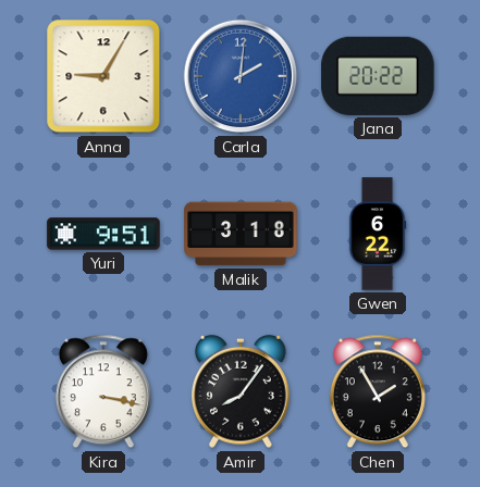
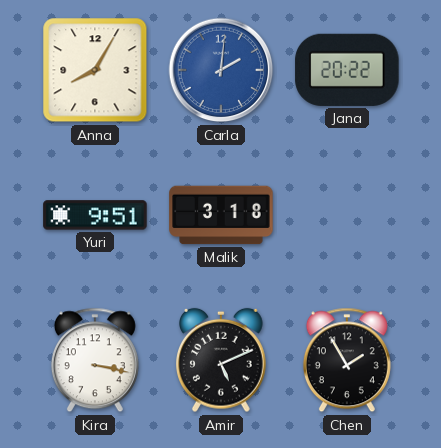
Anna: 9:05 -> 8:05
Gwen: 6:22 -> none
Amir: 8:06 -> 5:11
